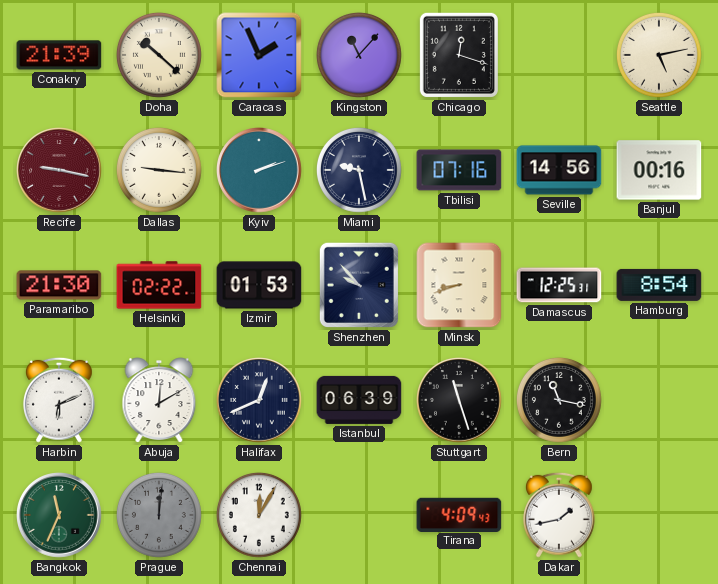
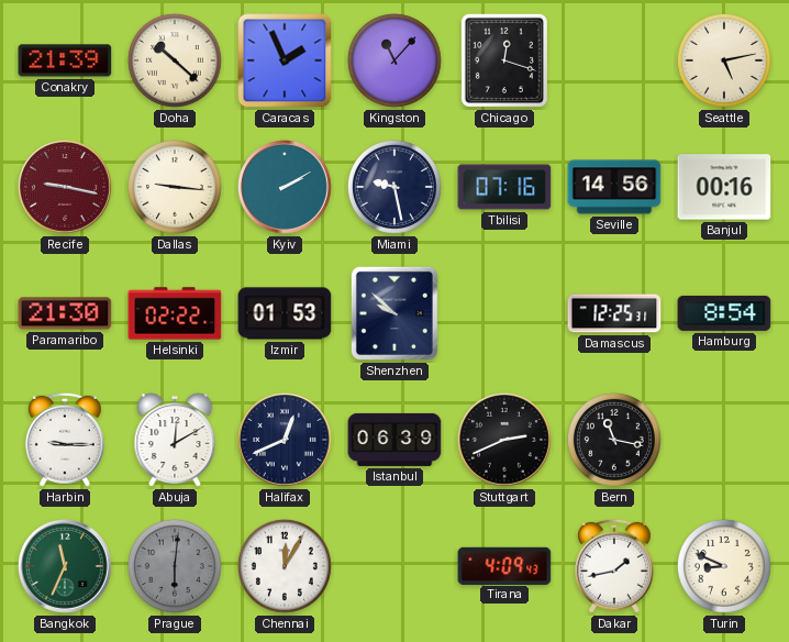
Kyiv: 2:12 -> 2:10
Shenzhen: 9:53 -> 9:52
Minsk: 8:42 -> none
Harbin: 6:11 -> 9:15
Stuttgart: 11:27 -> 2:41
Prague: 12:01 -> 6:01
Turin: none -> 8:49
